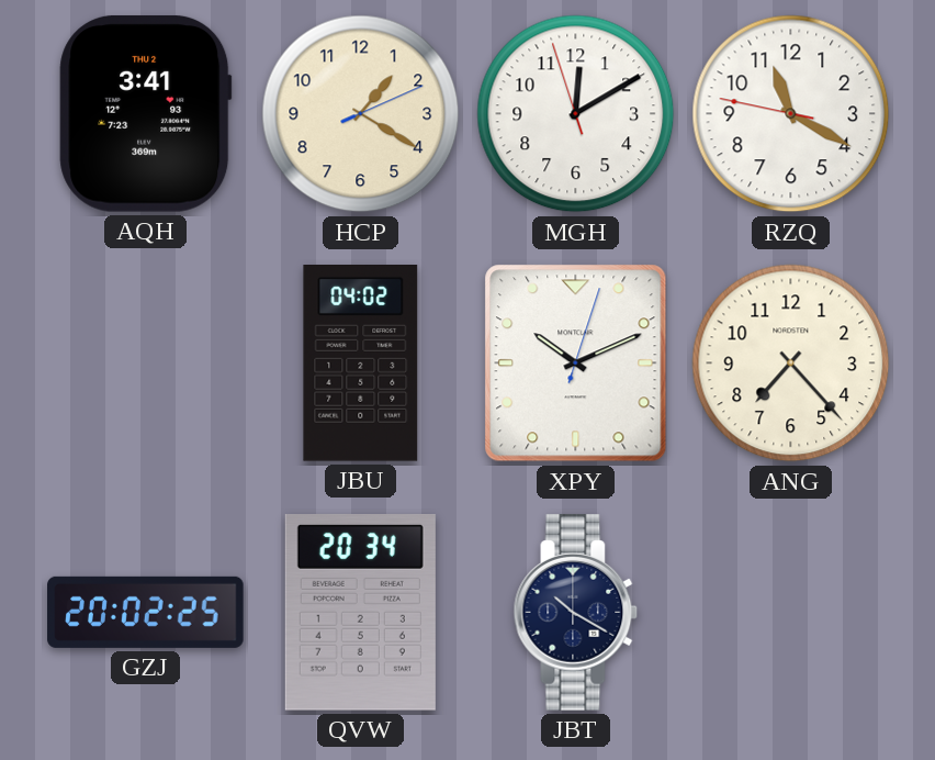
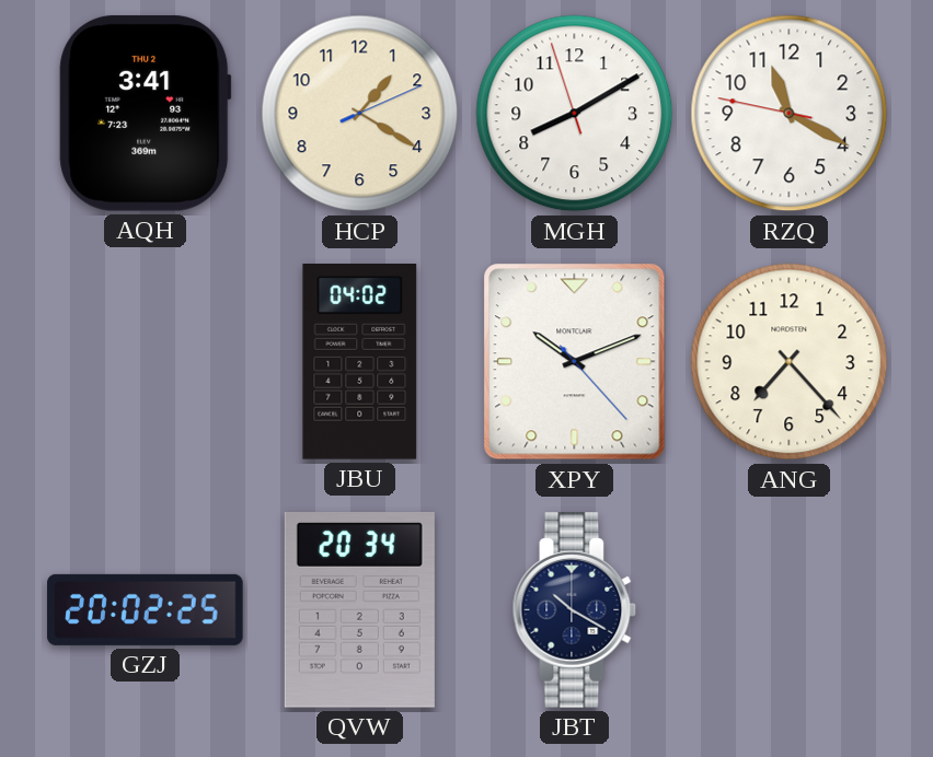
MGH: 12:09 -> 8:09
XPY: 10:11:03 -> 10:11:23
